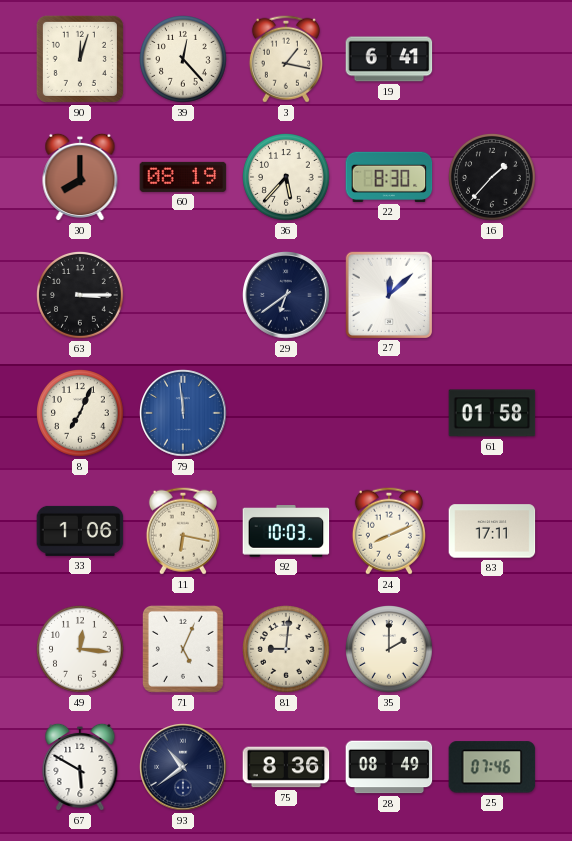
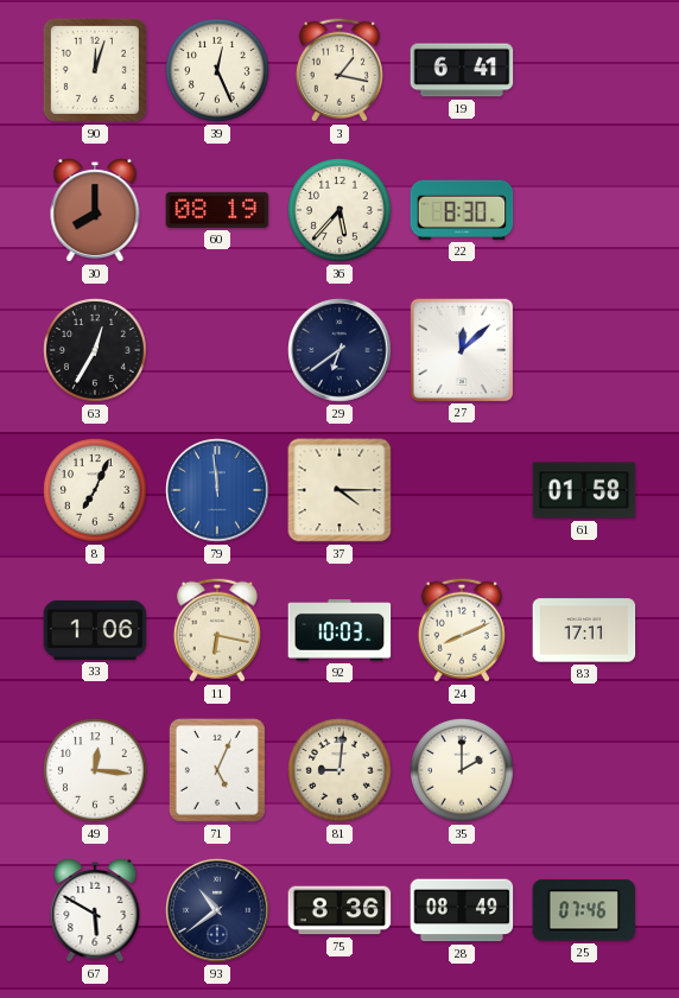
39: 12:23 -> 12:26
16: 1:37 -> none
63: 3:15 -> 12:35
37: none -> 4:15
